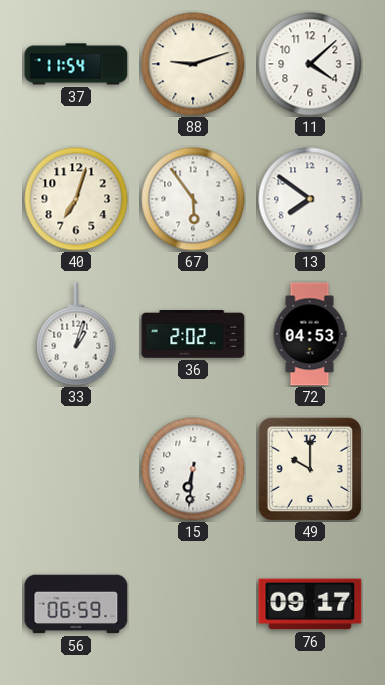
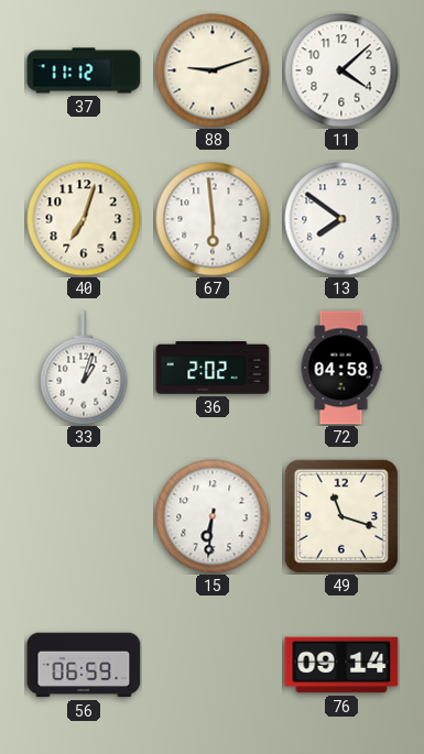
37: 11:54 -> 11:12
67: 5:54 -> 5:59
72: 04:53 -> 04:58
49: 10:00 -> 11:18
76: 09:17 -> 09:14
